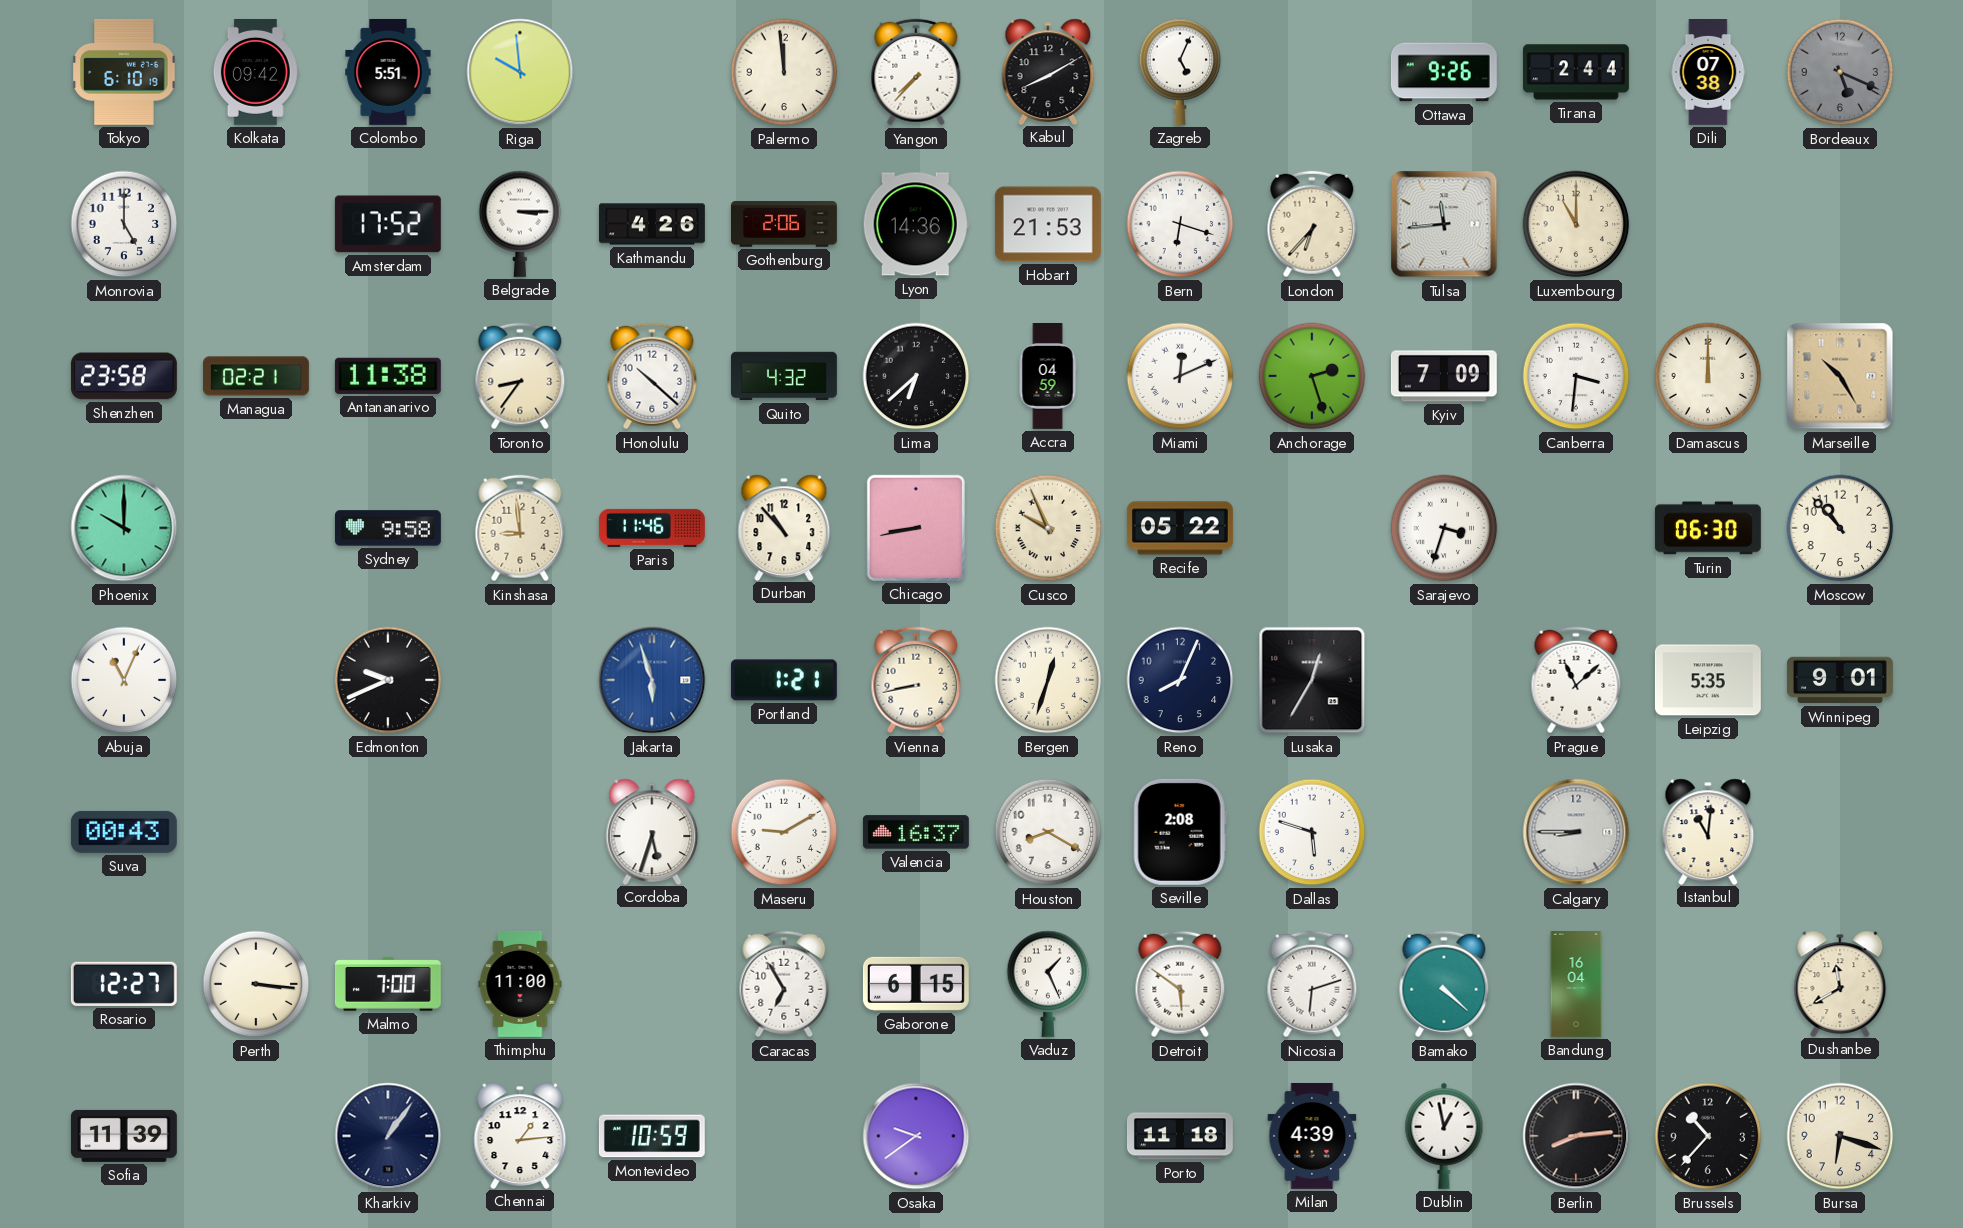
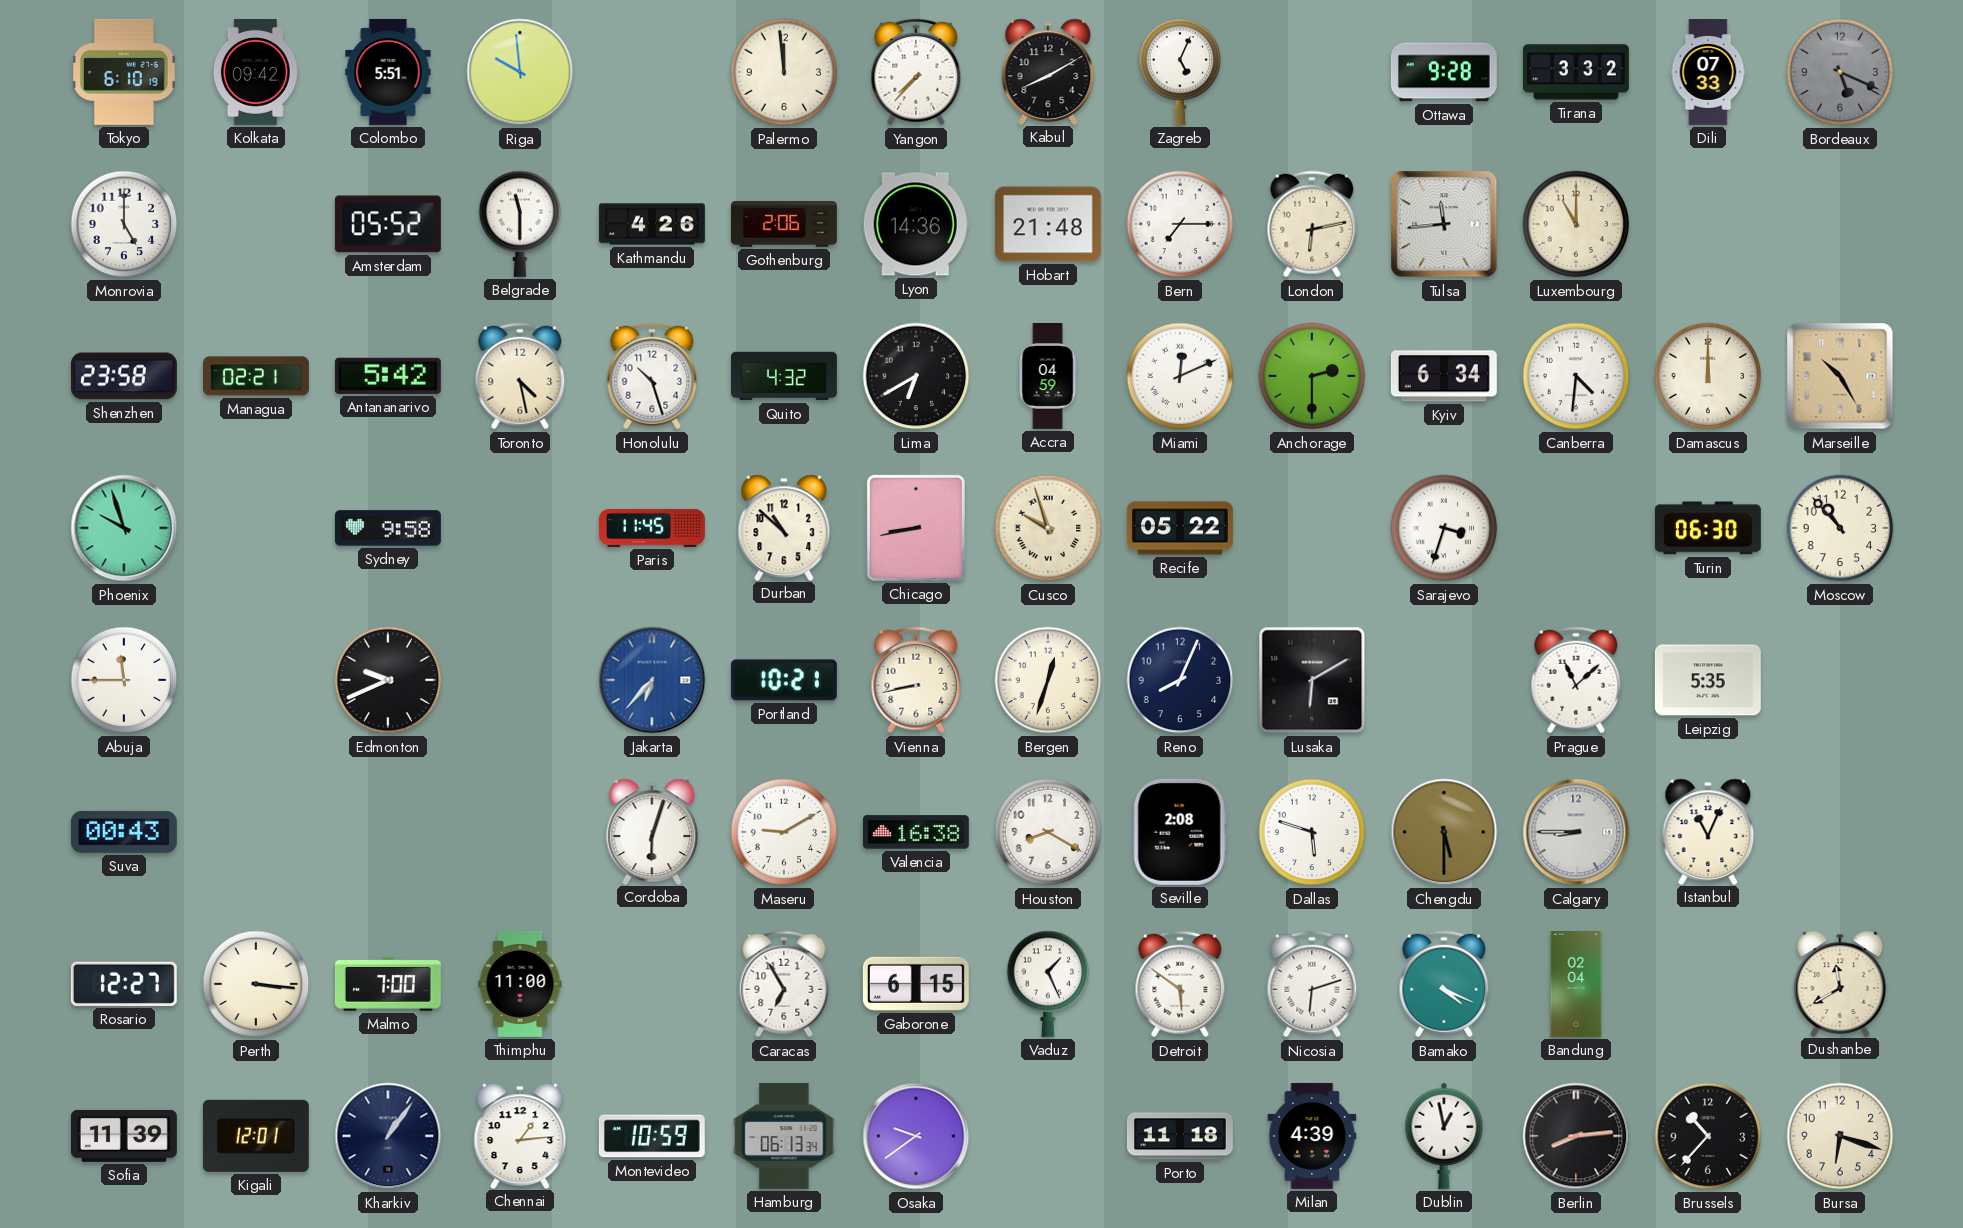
Ottawa: 9:26 -> 9:28
Tirana: 2:44 -> 3:32
Dili: 07:38 -> 07:33
Amsterdam: 17:52 -> 05:52
Belgrade: 3:15 -> 11:30
Hobart: 21:53 -> 21:48
Bern: 6:18 -> 7:15
London: 6:37 -> 6:13
Antananarivo: 11:38 -> 5:42
Toronto: 8:36 -> 4:28
Honolulu: 10:22 -> 10:27
Lima: 6:38 -> 6:40
Anchorage: 2:27 -> 2:30
Kyiv: 7:09 -> 6:34
Canberra: 3:31 -> 4:31
Phoenix: 10:00 -> 9:57
Kinshasa: 8:59 -> none
Paris: 11:46 -> 11:45
Durban: 10:53 -> 10:52
Cusco: 9:56 -> 9:57
Abuja: 11:04 -> 11:45
Jakarta: 5:57 -> 6:37
Portland: 1:21 -> 10:21
Lusaka: 12:35 -> 6:10
Winnipeg: 9:01 -> none
Cordoba: 5:33 -> 6:03
Valencia: 16:37 -> 16:38
Chengdu: none -> 5:30
Istanbul: 11:01 -> 11:04
Bamako: 4:22 -> 4:19
Bandung: 16:04 -> 02:04
Kigali: none -> 12:01
Hamburg: none -> 06:13
